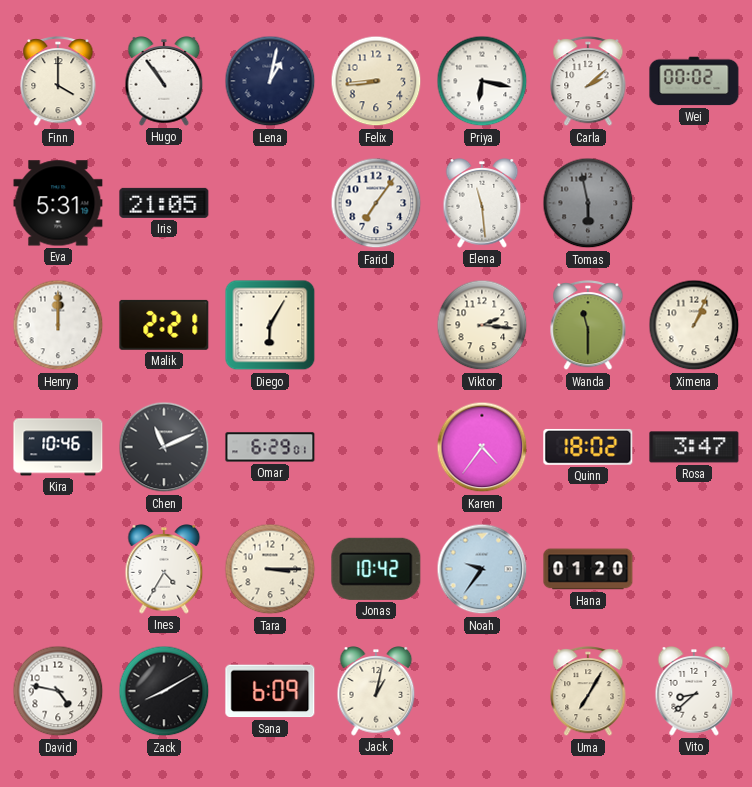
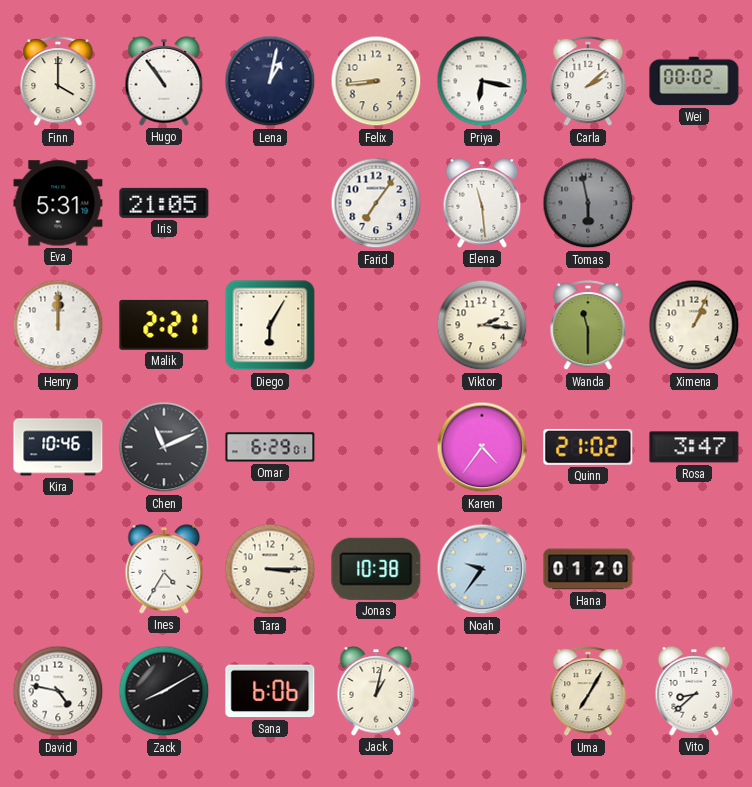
Quinn: 18:02 -> 21:02
Jonas: 10:42 -> 10:38
Sana: 6:09 -> 6:06
